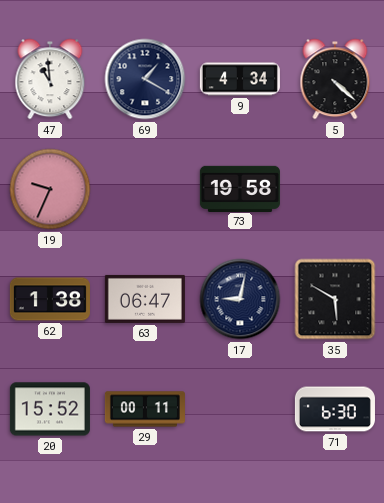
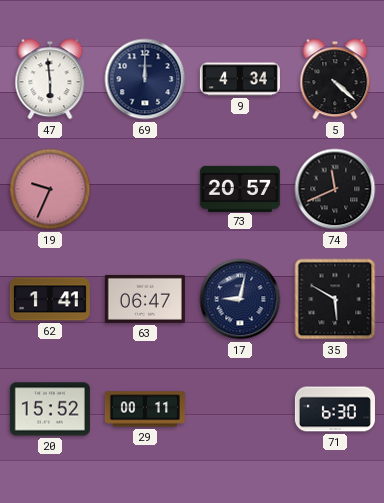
47: 10:59 -> 5:59
69: 1:20 -> 12:00
73: 19:58 -> 20:57
74: none -> 11:41
62: 1:38 -> 1:41
